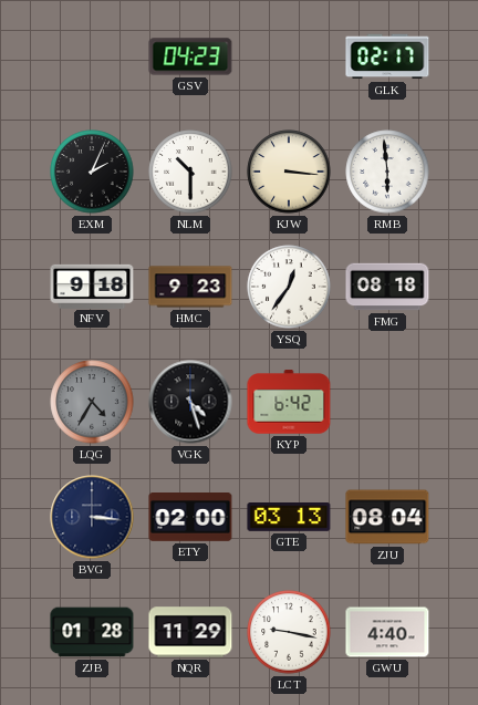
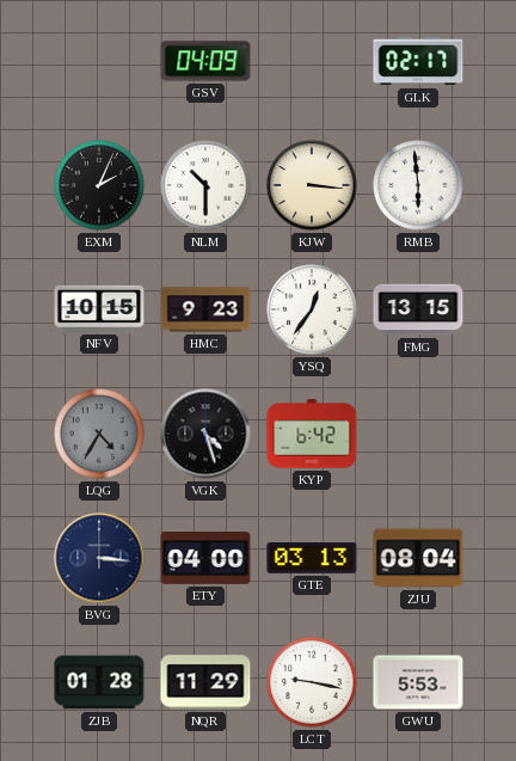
GSV: 04:23 -> 04:09
NFV: 9:18 -> 10:15
FMG: 08:18 -> 13:15
ETY: 02:00 -> 04:00
GWU: 4:40 -> 5:53
